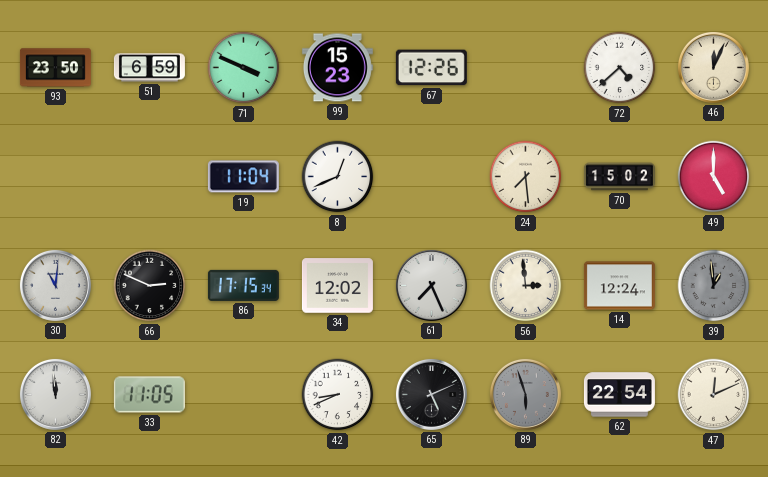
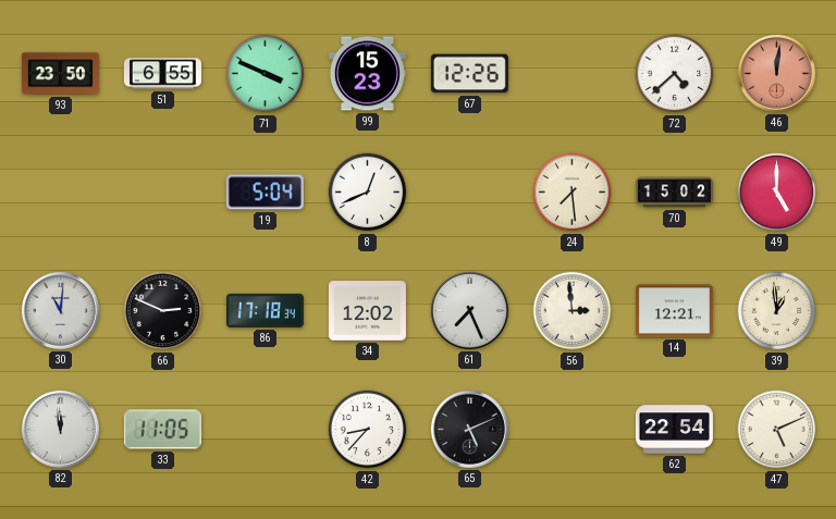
51: 6:59 -> 6:55
46: 12:04 -> 12:01
46 dial: cream -> salmon
19: 11:04 -> 5:04
86: 17:15 -> 17:18
14: 12:24 -> 12:21
39 dial: grey -> cream
42: 8:41 -> 8:37
89: 5:57 -> none
47: 12:11 -> 5:11
